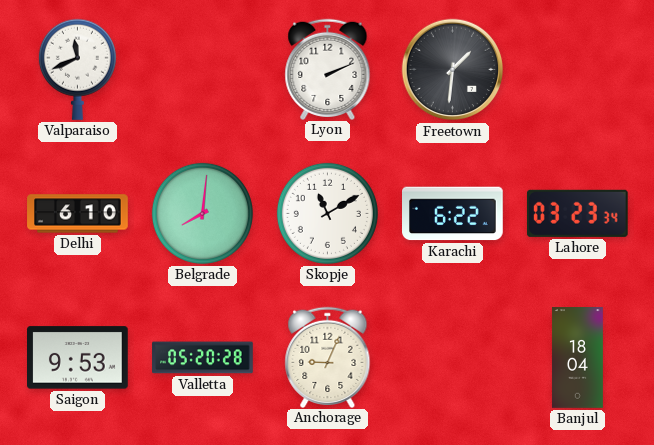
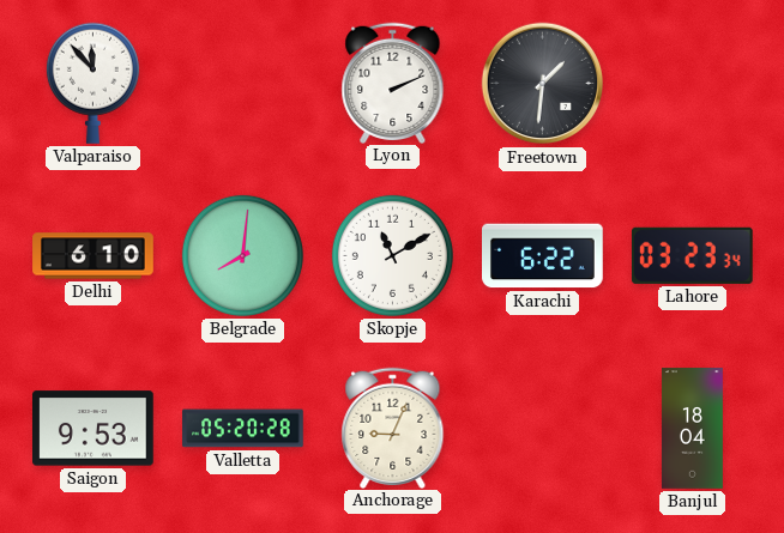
Valparaiso: 11:41 -> 11:53
